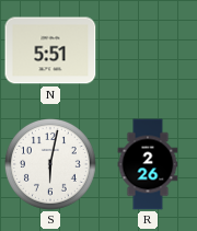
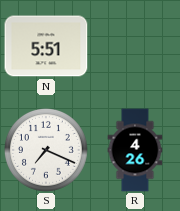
S: 6:02 -> 7:19
R: 2:26 -> 4:26
